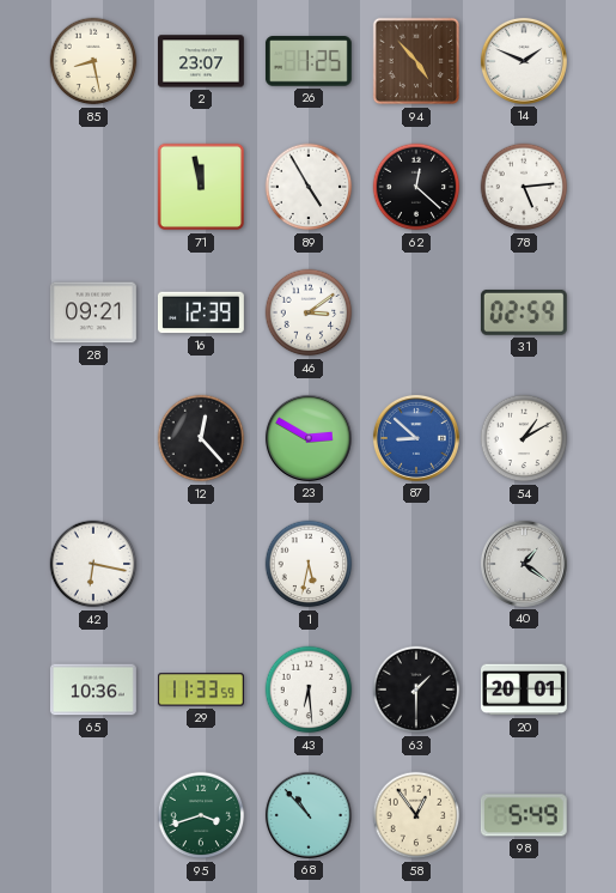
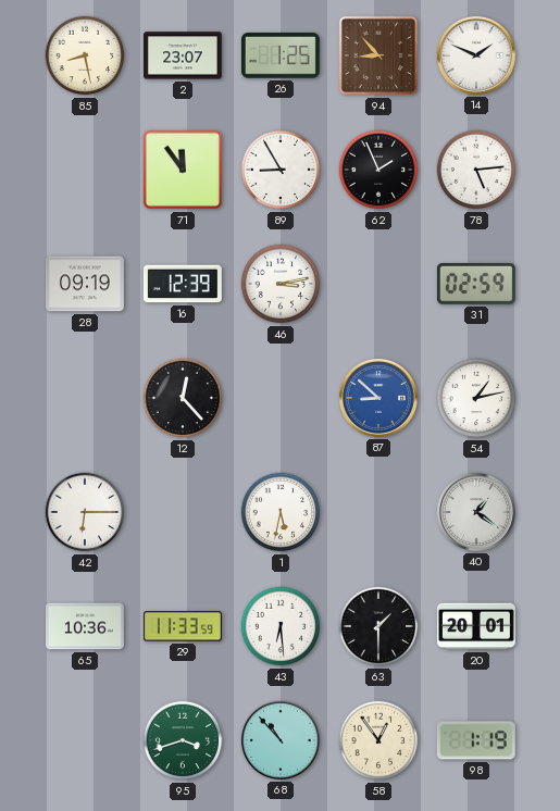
94: 4:53 -> 8:53
71: 11:58 -> 11:54
89: 4:55 -> 8:55
62: 12:22 -> 1:56
28: 09:21 -> 09:19
46: 3:09 -> 3:13
23: 2:50 -> none
54: 1:10 -> 1:13
42: 6:17 -> 6:15
98: 5:49 -> 1:19
